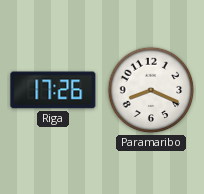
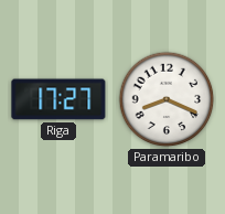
Riga: 17:26 -> 17:27
